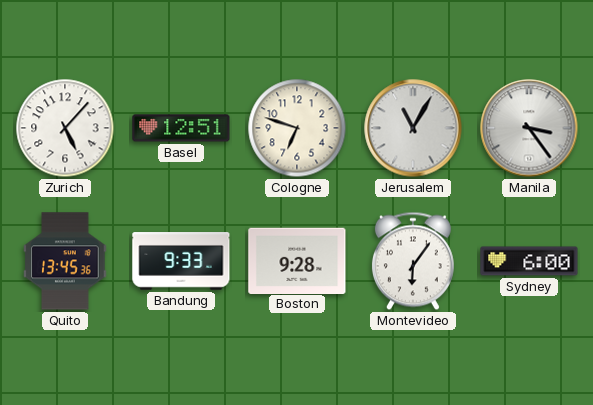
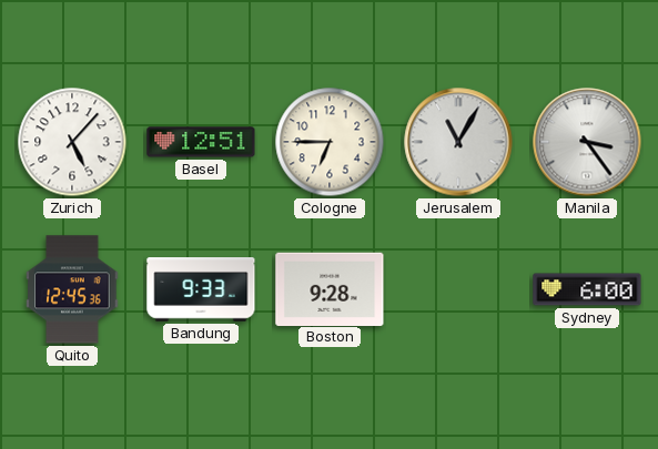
Cologne: 6:48 -> 6:45
Quito: 13:45 -> 12:45
Montevideo: 6:06 -> none
